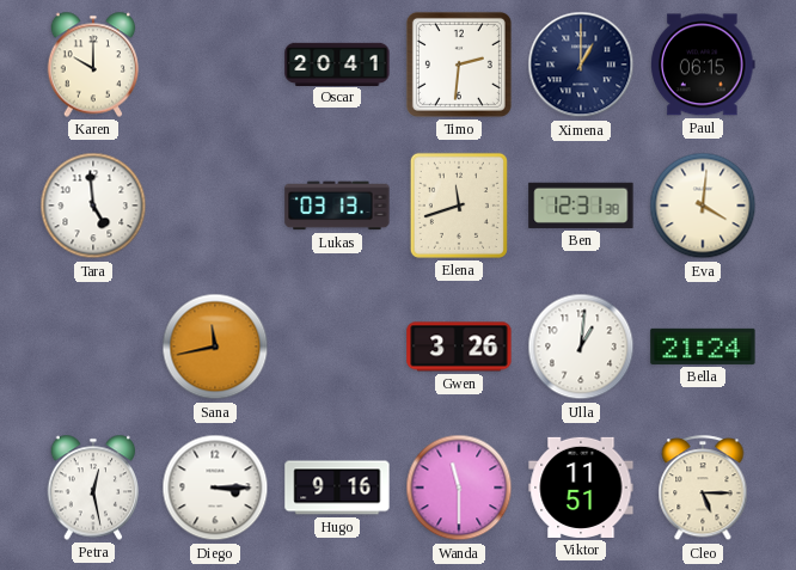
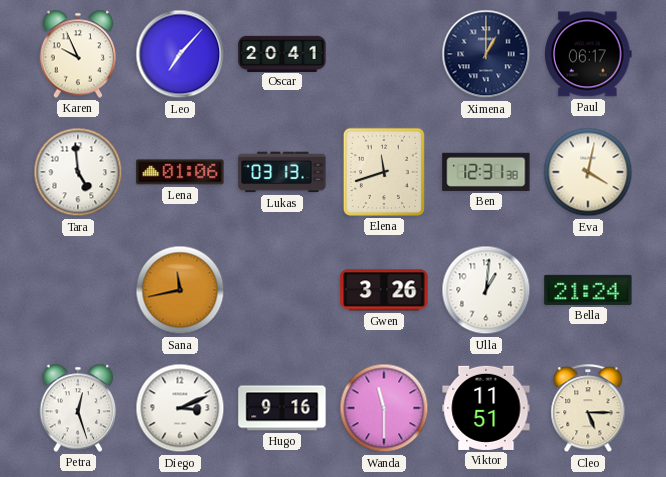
Karen: 10:00 -> 9:56
Leo: none -> 7:07
Timo: 2:31 -> none
Paul: 06:15 -> 06:17
Lena: none -> 01:06
Eva: 4:01 -> 4:02
Petra: 12:28 -> 12:27
Diego: 3:15 -> 3:11
